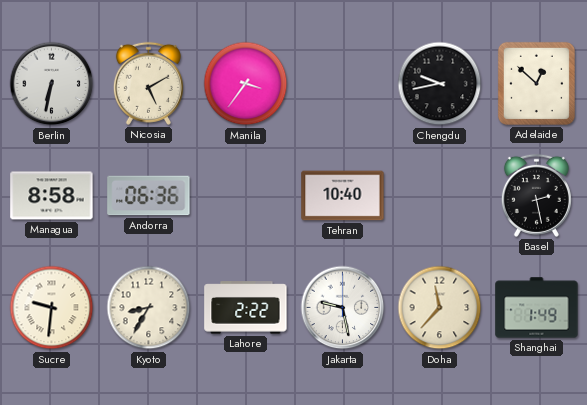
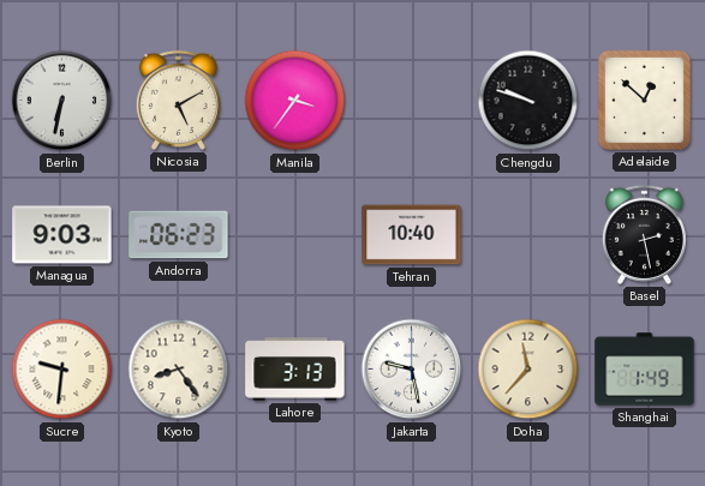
Chengdu: 9:43 -> 9:48
Managua: 8:58 -> 9:03
Andorra: 06:36 -> 06:23
Kyoto: 8:35 -> 8:24
Lahore: 2:22 -> 3:13
